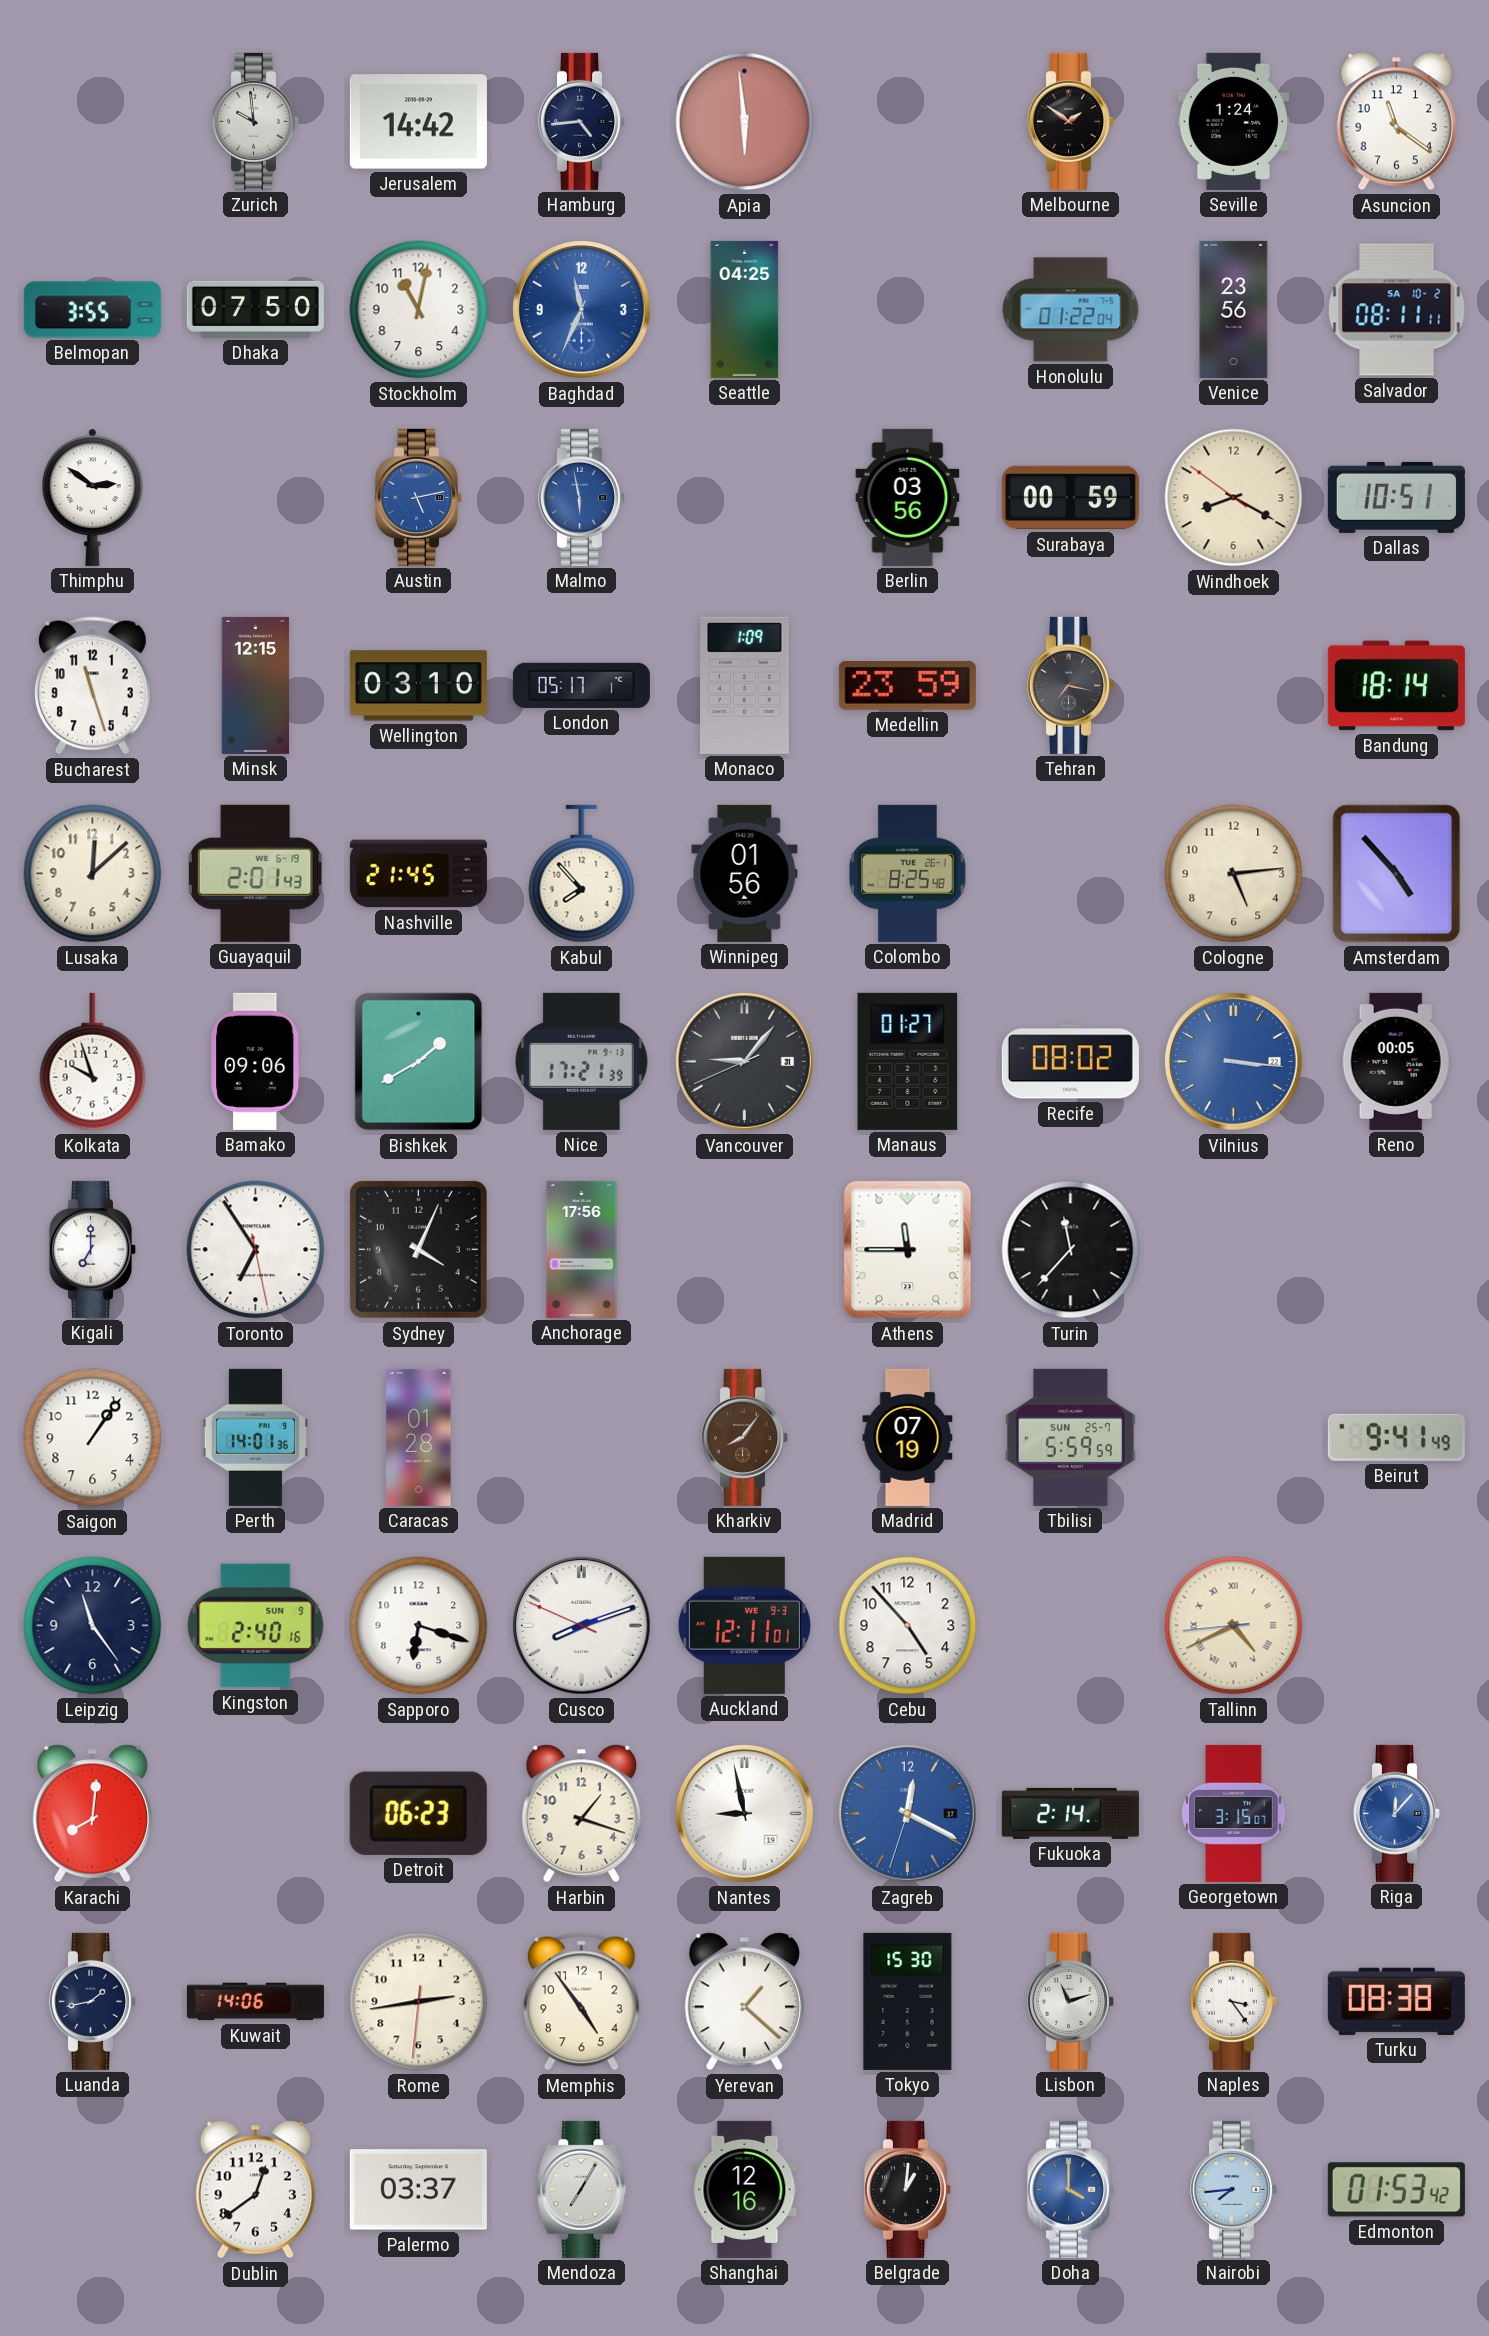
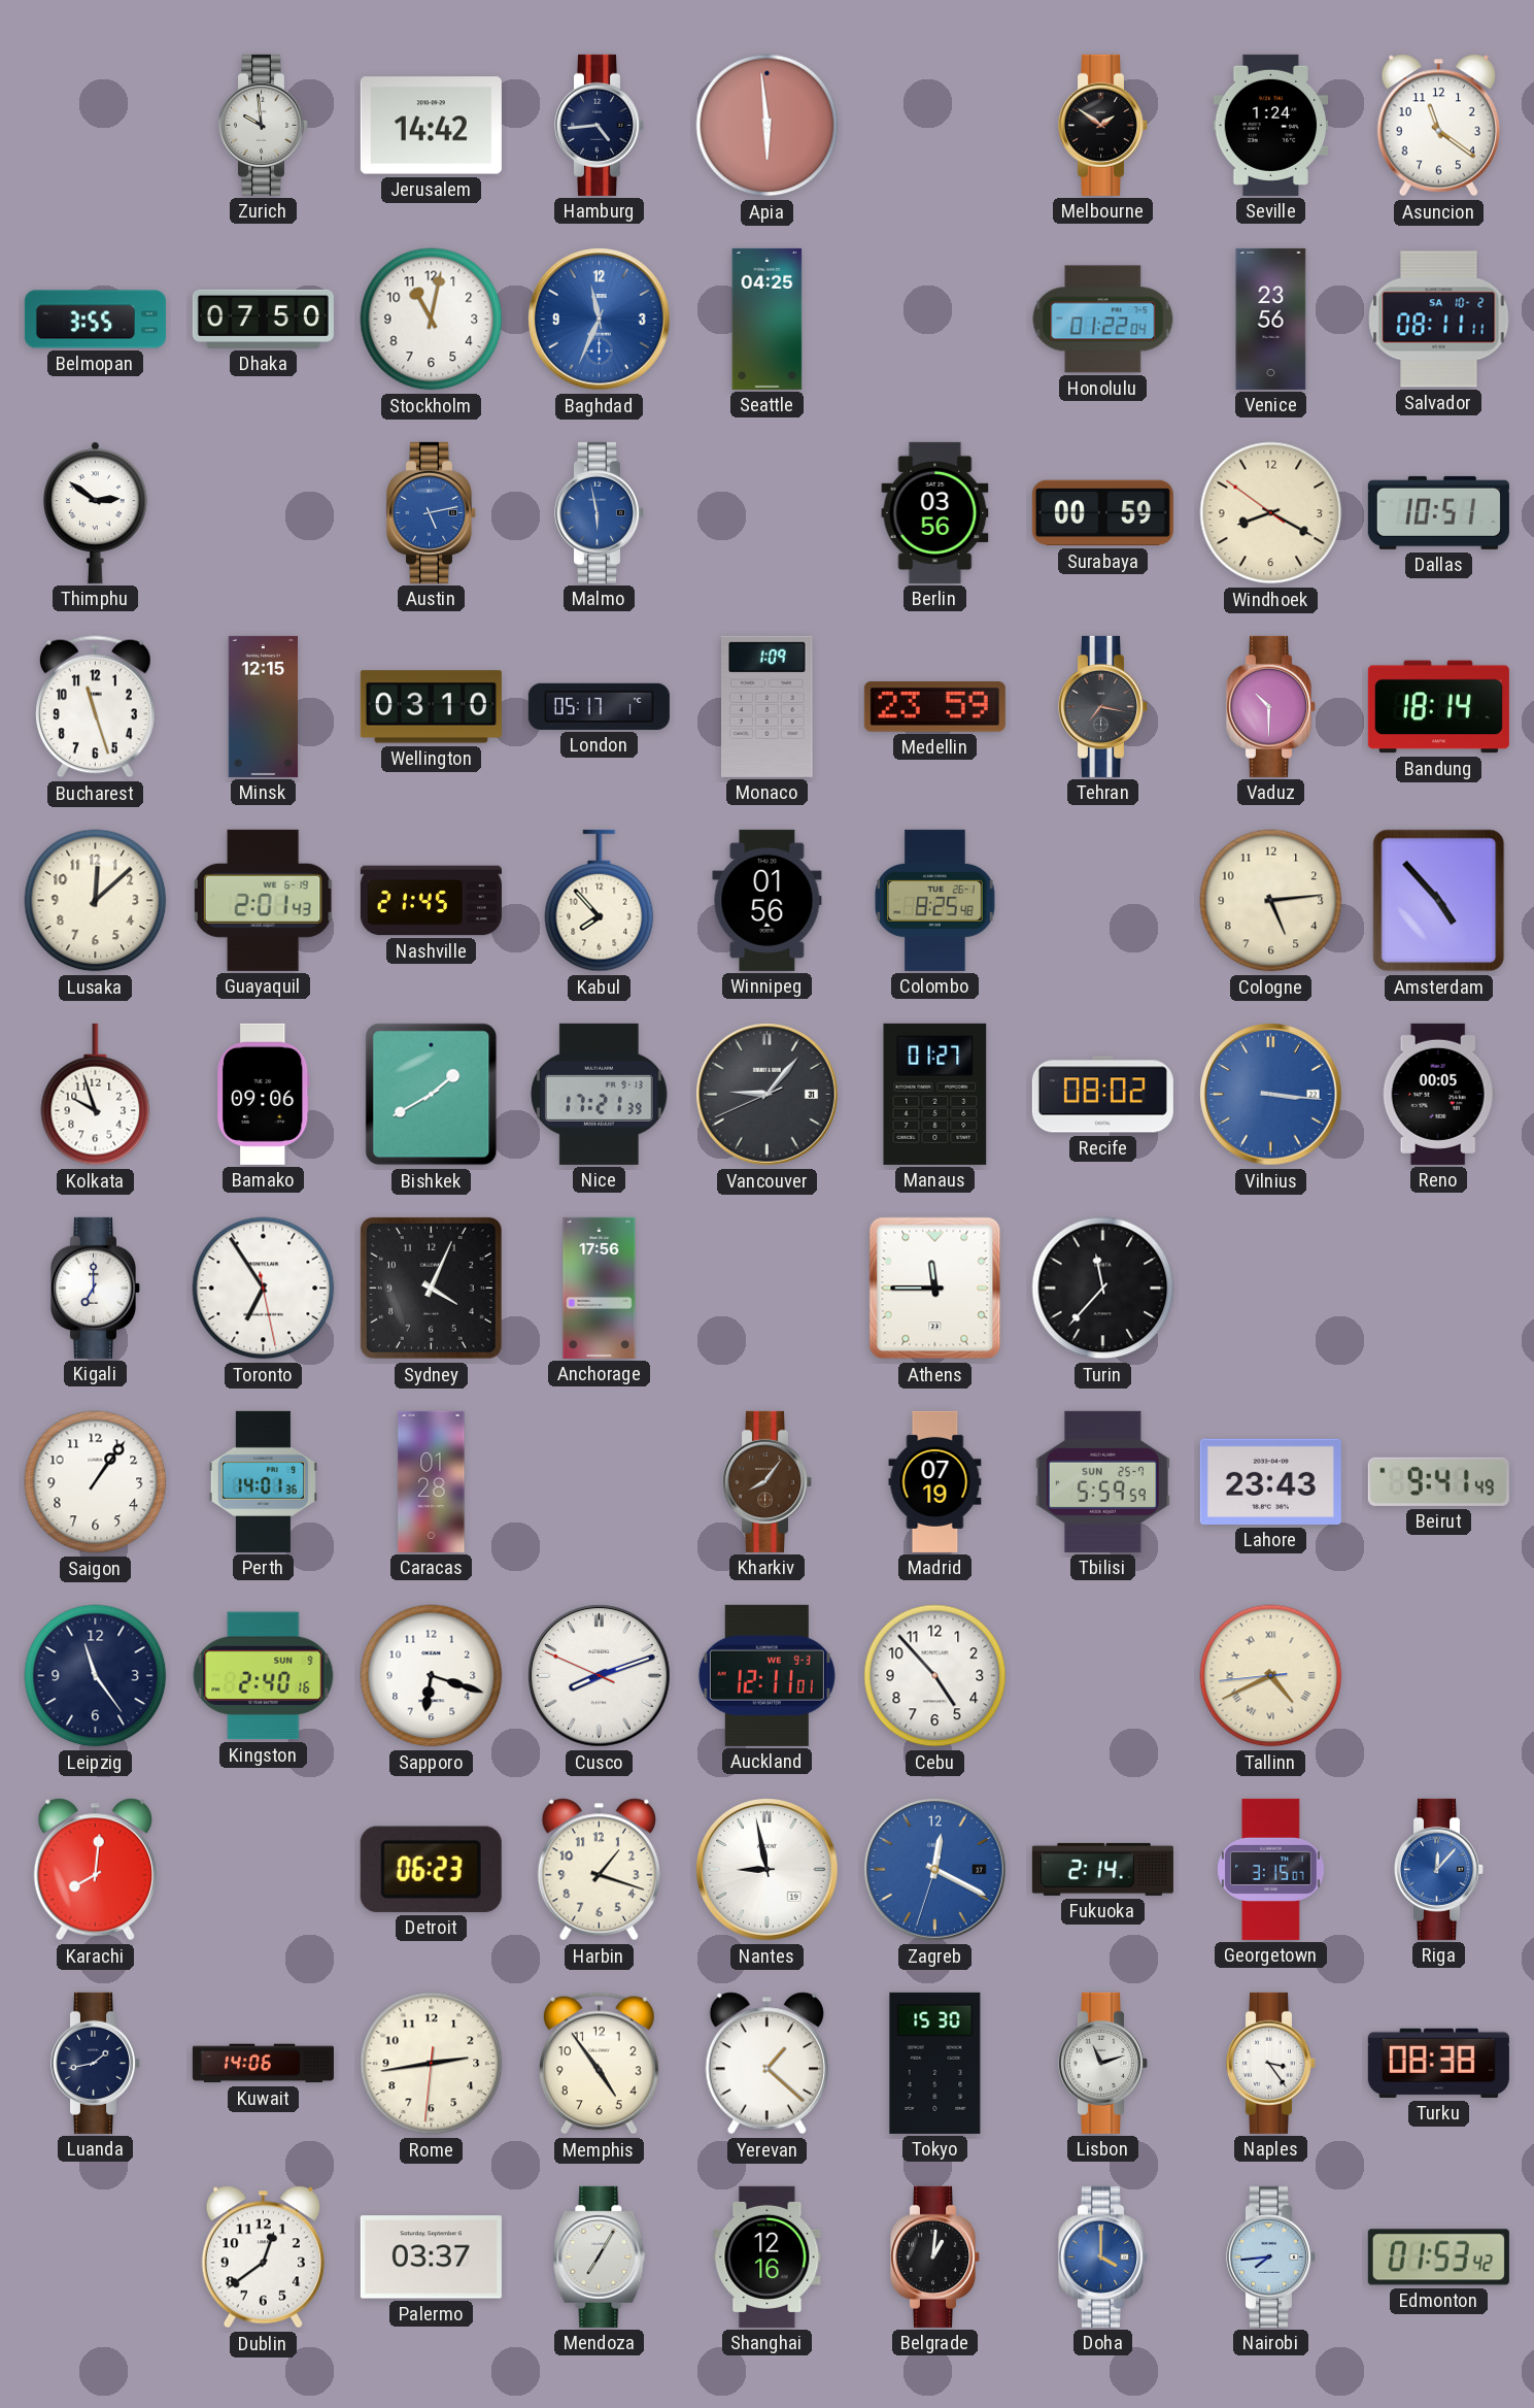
Vaduz: none -> 10:30
Lahore: none -> 23:43
